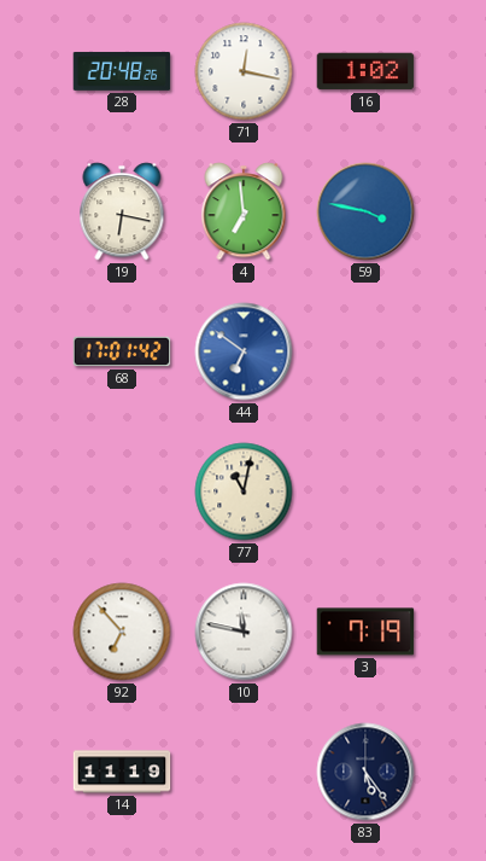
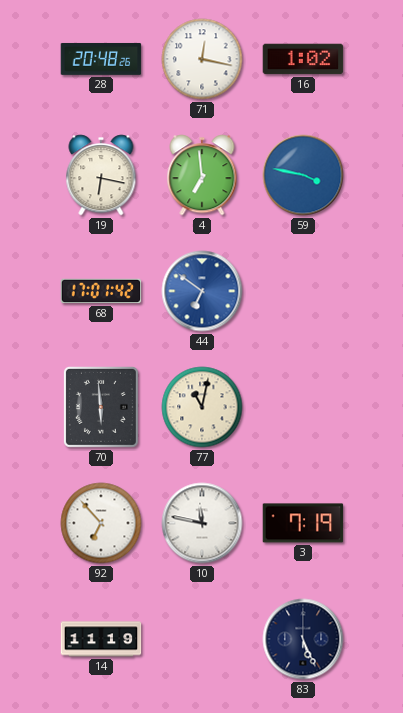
70: none -> 5:59
83: 5:24 -> 5:26
